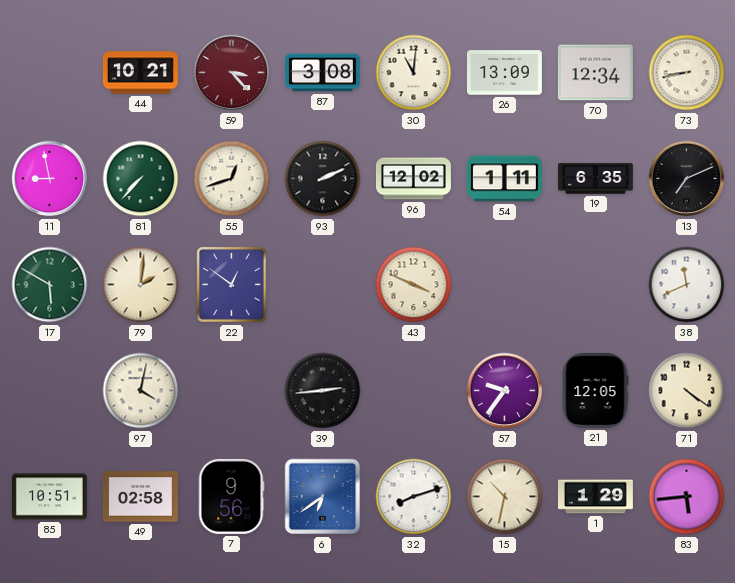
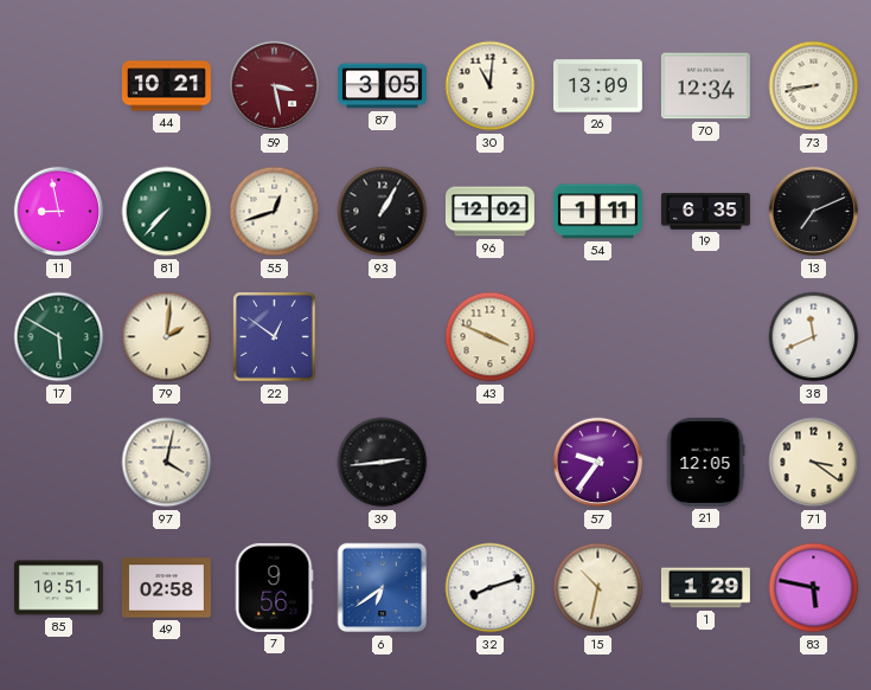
59: 3:23 -> 3:28
87: 3:08 -> 3:05
93: 2:11 -> 1:05
71: 4:21 -> 3:21
83: 5:44 -> 5:47
